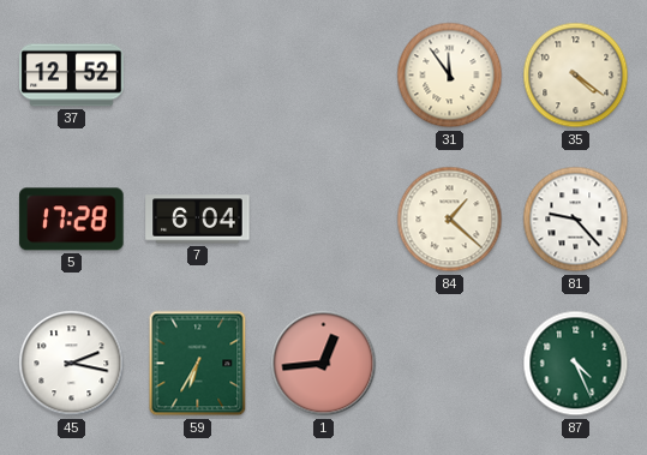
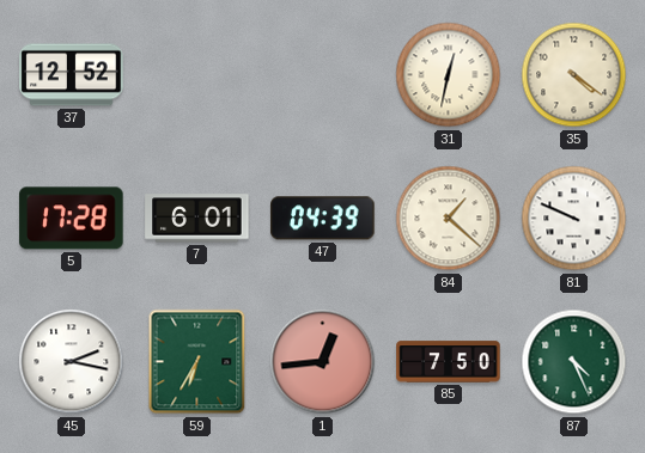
31: 11:54 -> 12:32
7: 6:04 -> 6:01
47: none -> 04:39
81: 9:23 -> 9:49
85: none -> 7:50
